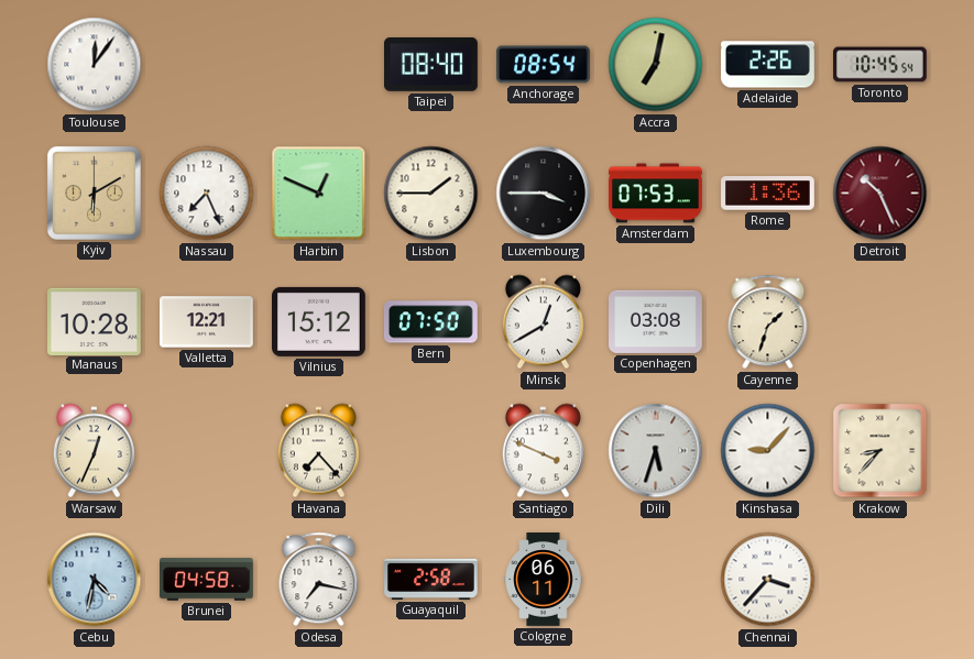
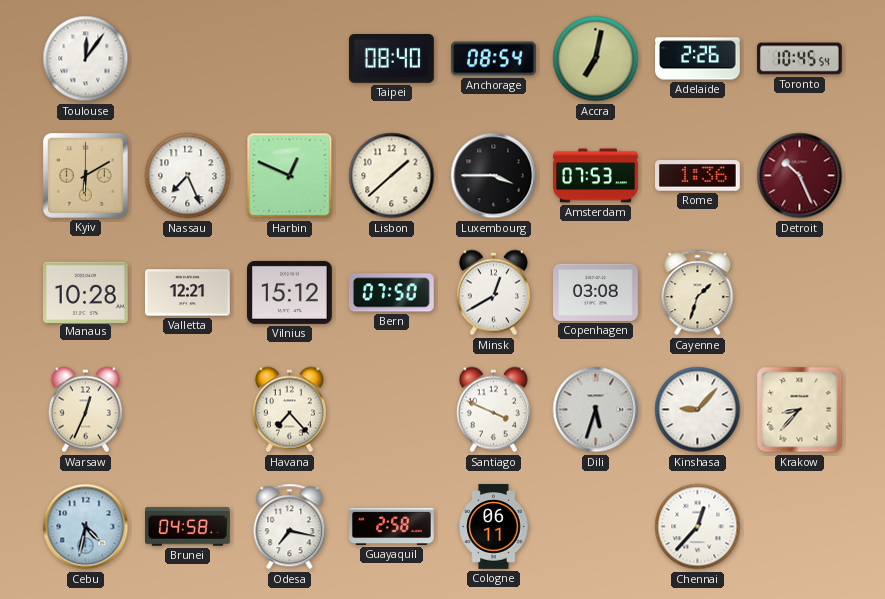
Lisbon: 1:45 -> 1:38
Chennai: 3:37 -> 12:37
